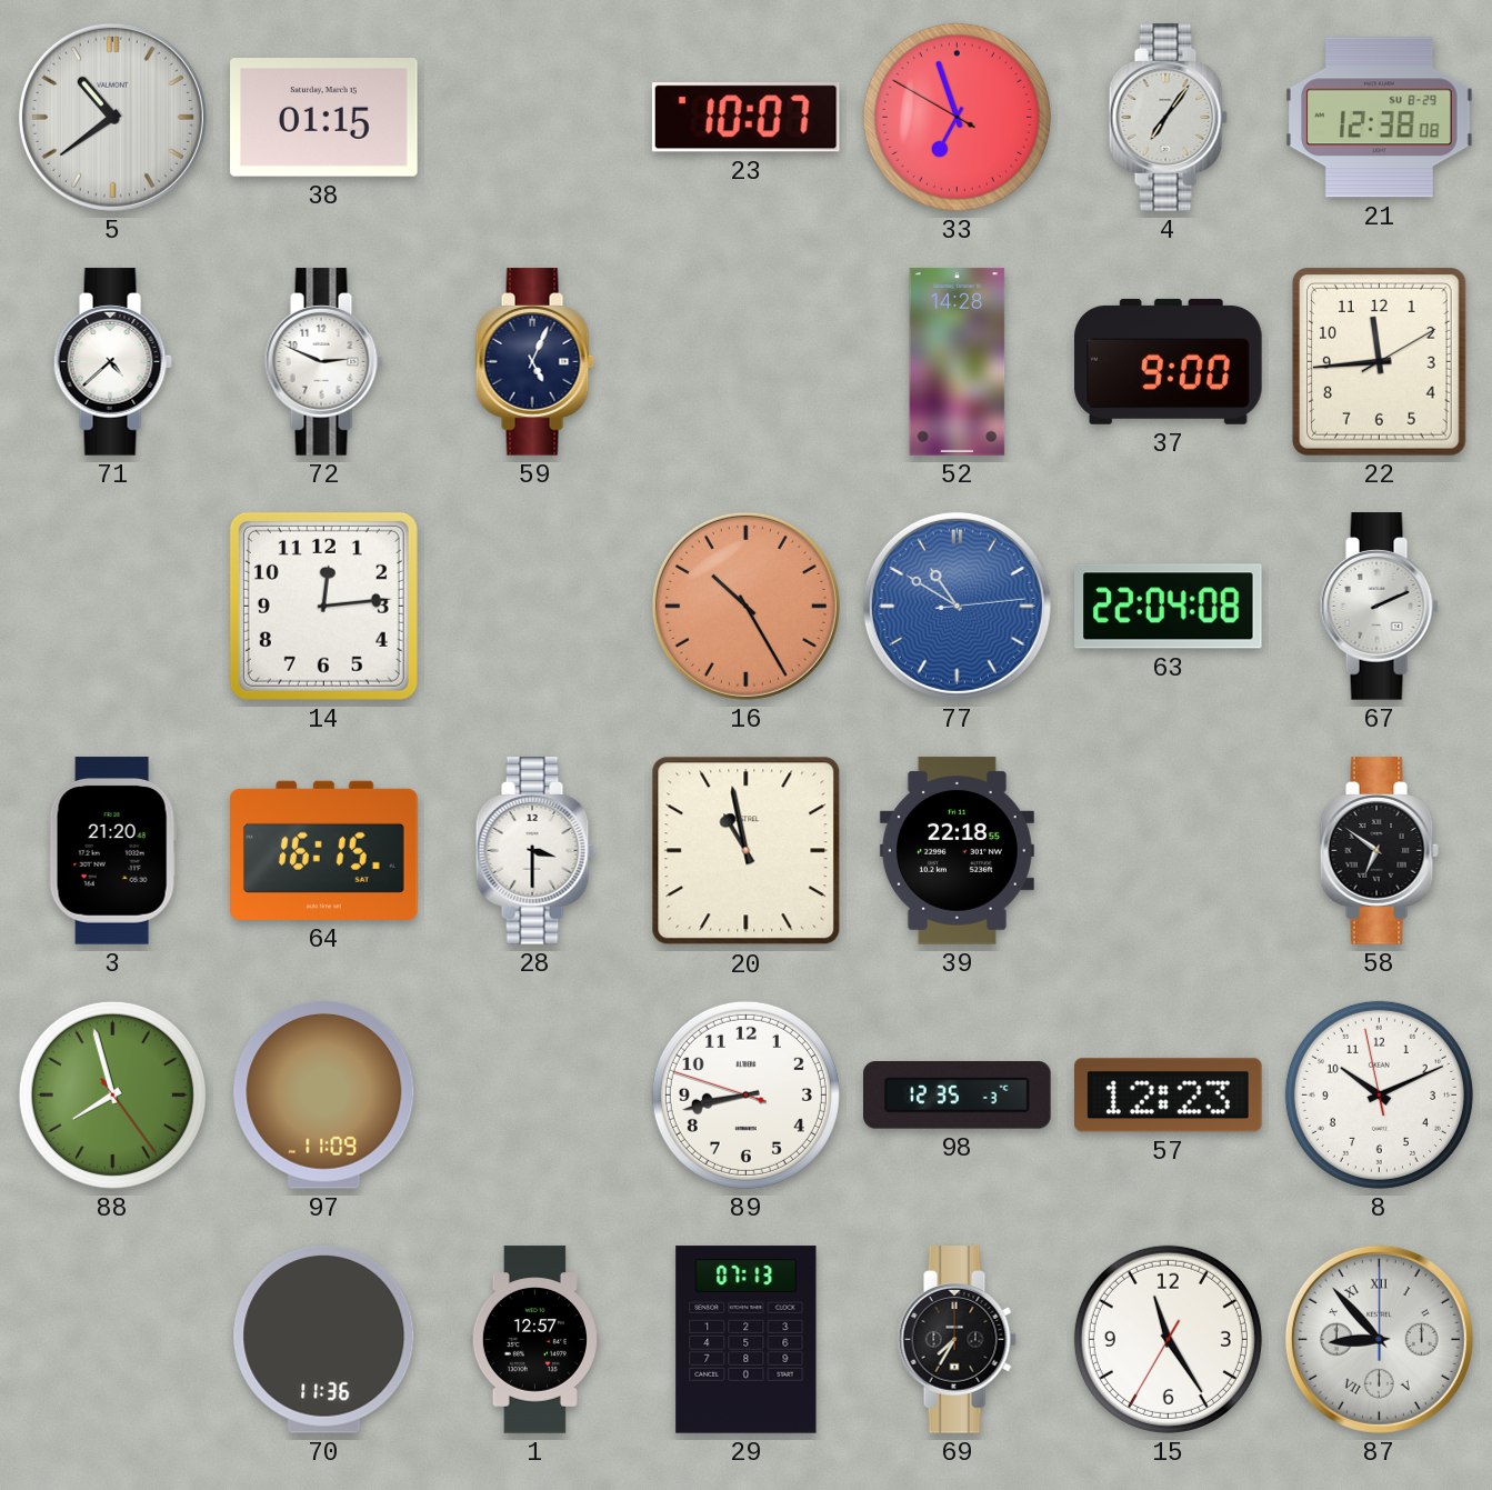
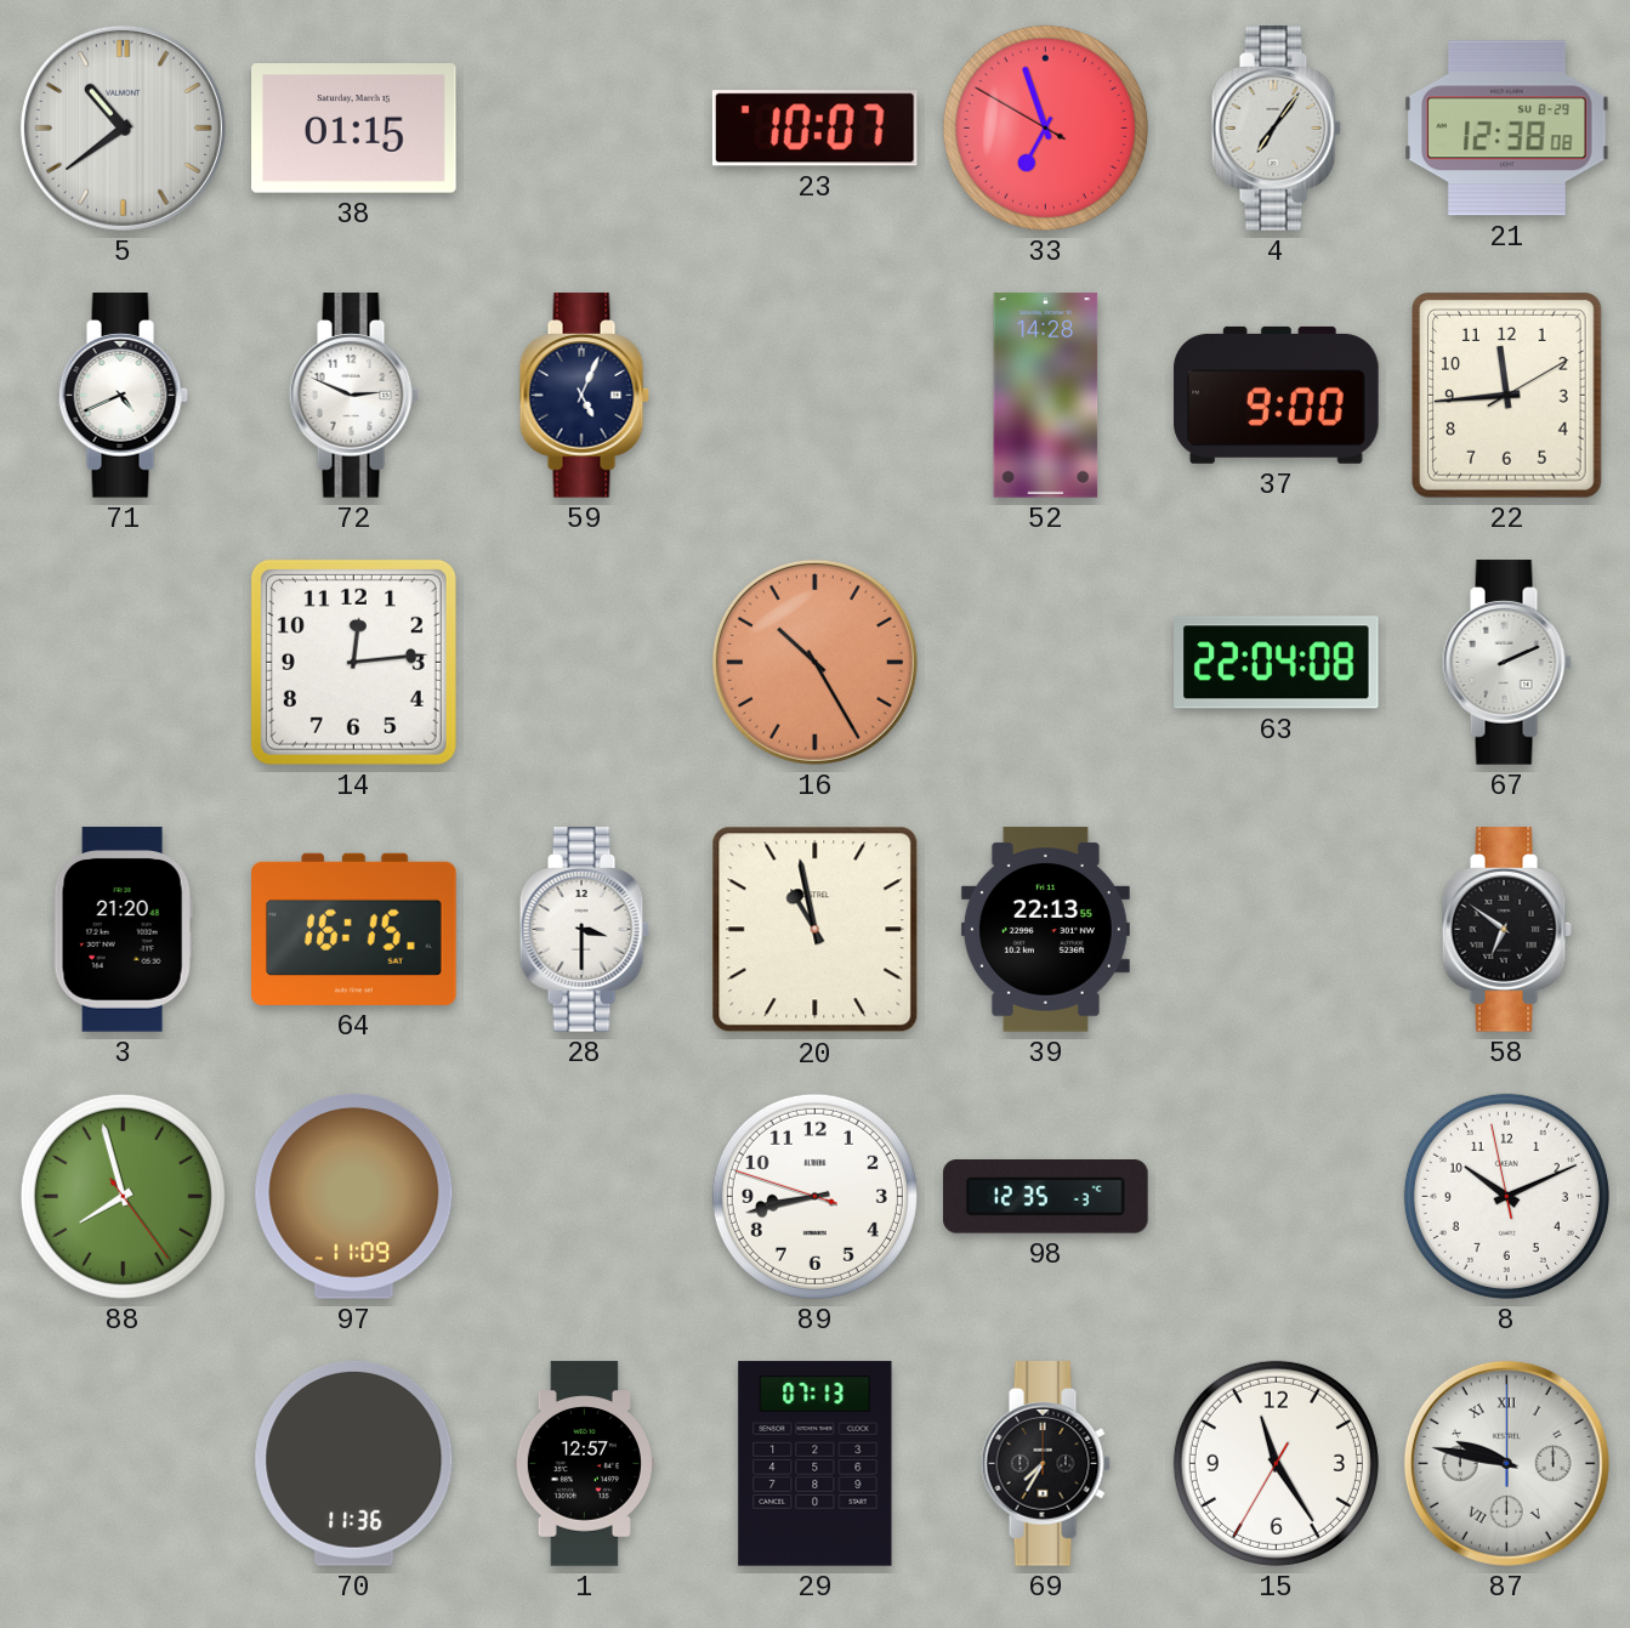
71: 4:38 -> 4:41
77: 10:50 -> none
39: 22:18 -> 22:13
57: 12:23 -> none
87: 8:53 -> 9:47
